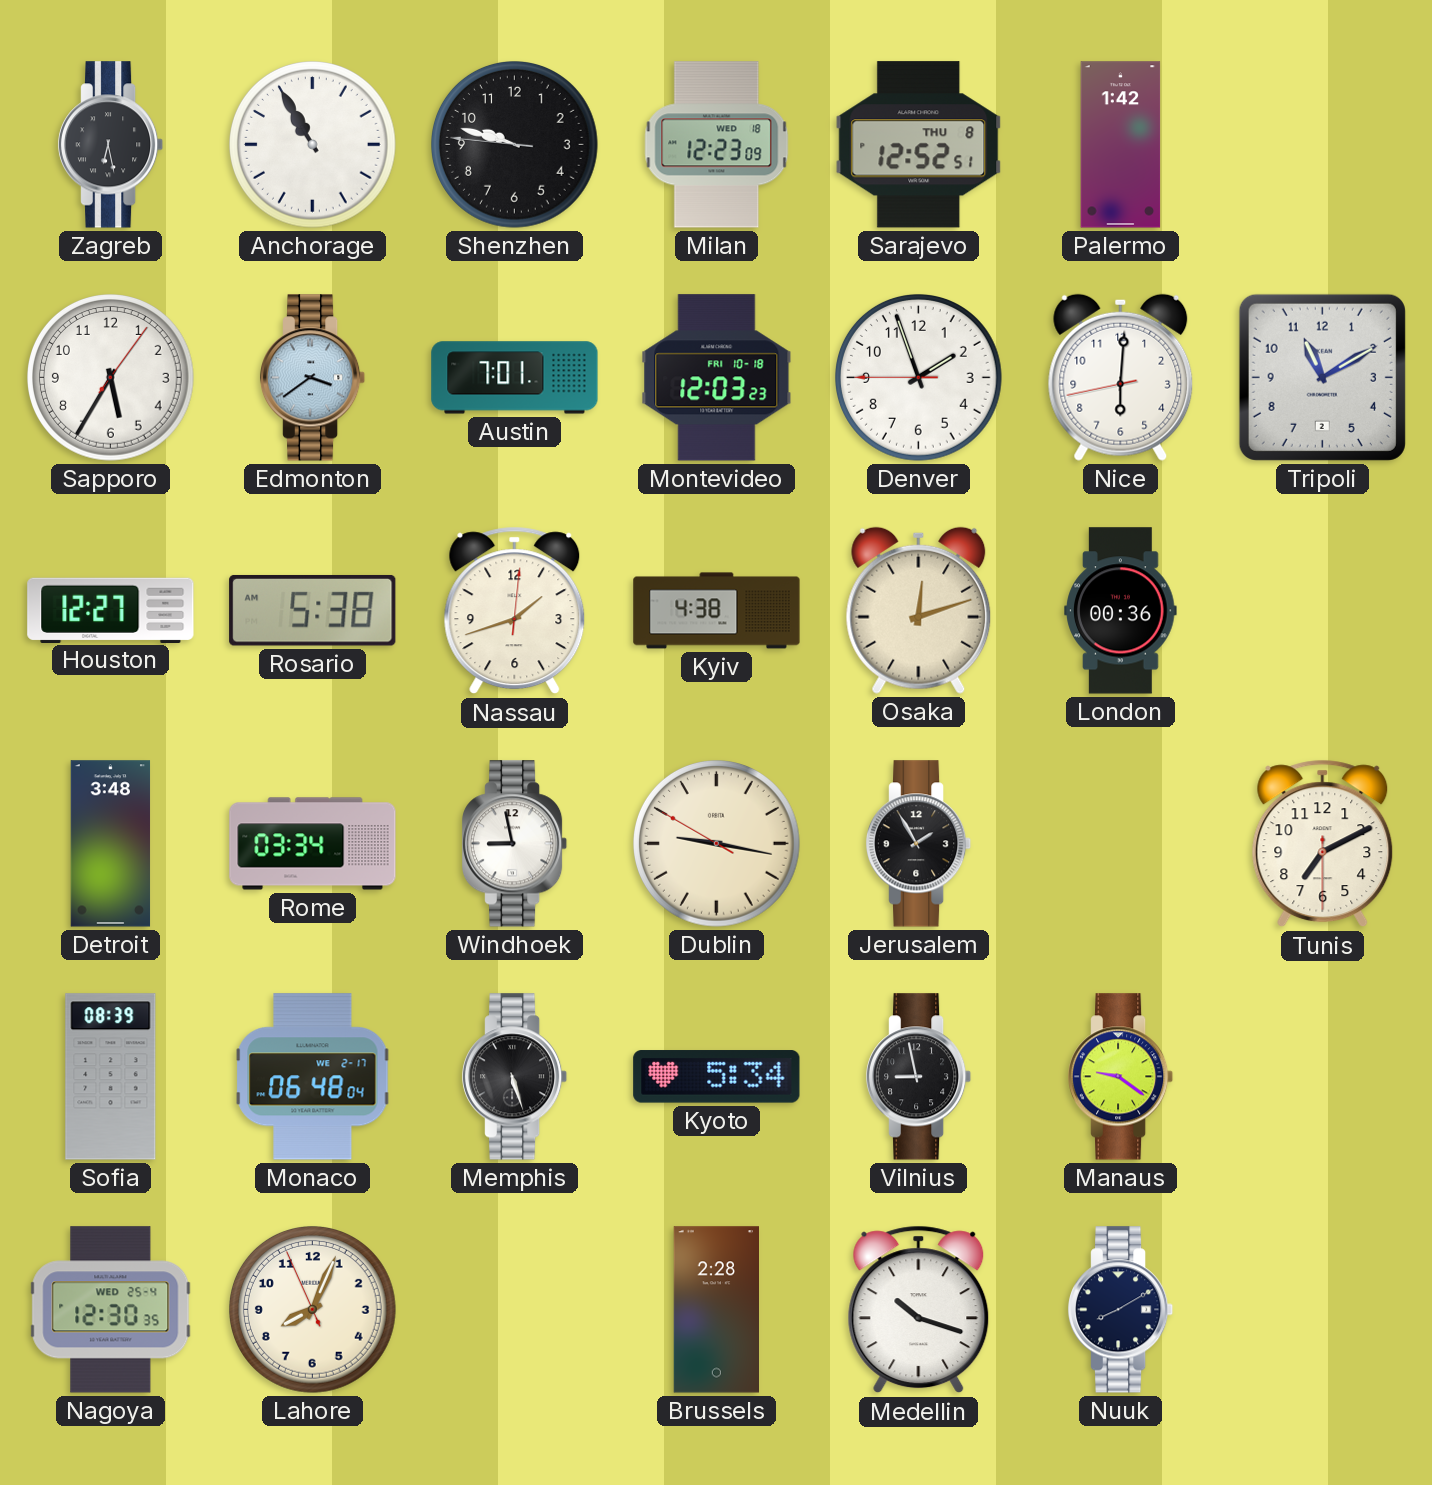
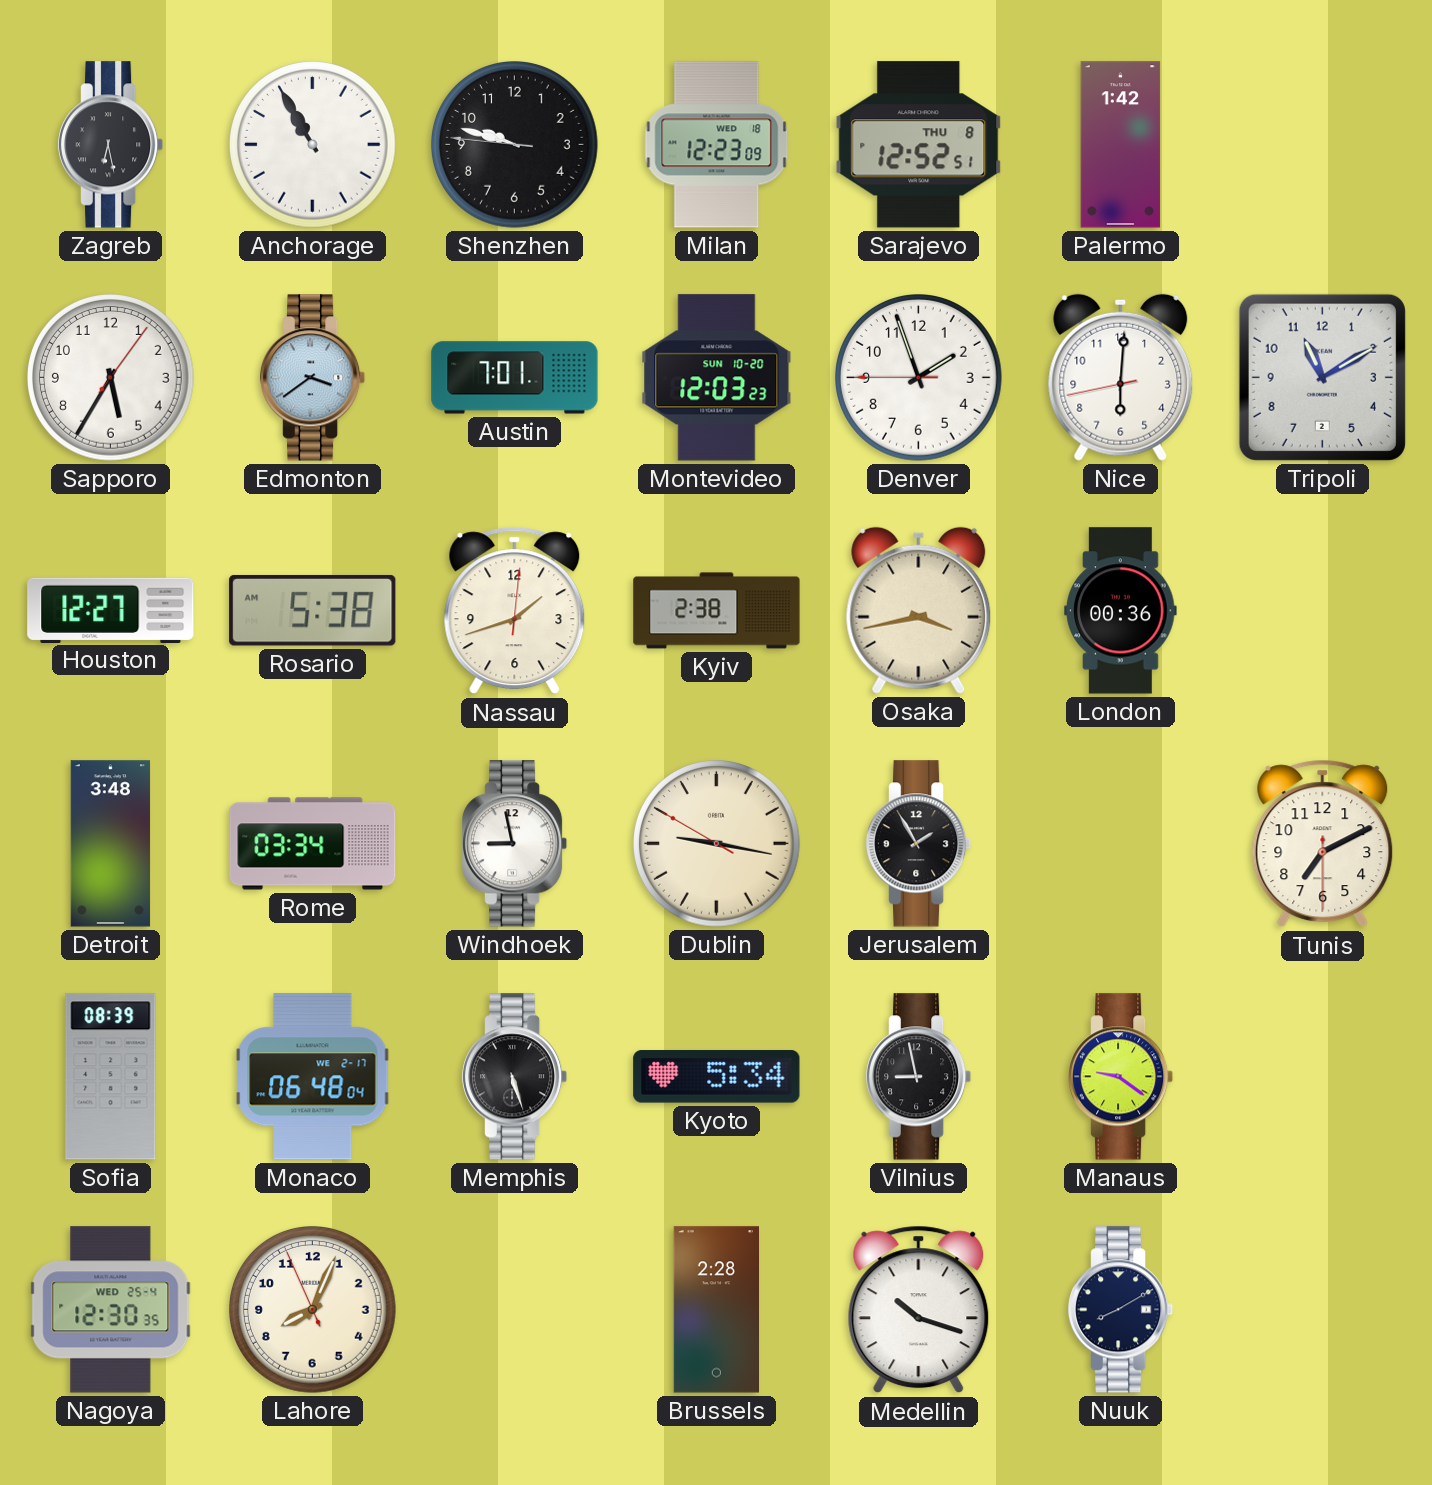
Montevideo date: FRI 10-18 -> SUN 10-20
Kyiv: 4:38 -> 2:38
Osaka: 12:12 -> 3:43
